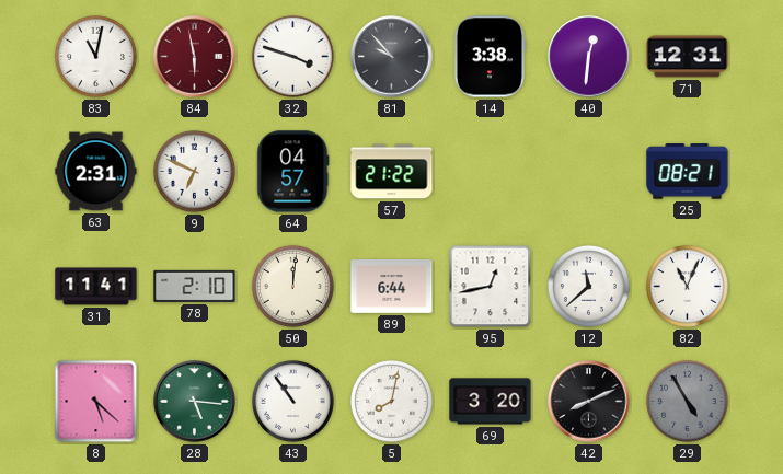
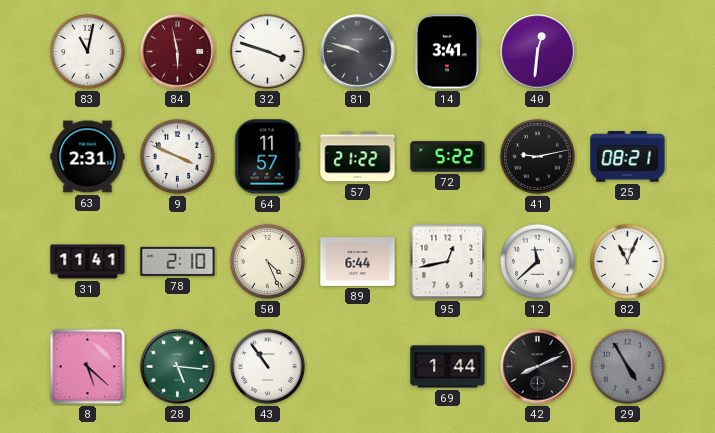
81: 9:53 -> 9:48
14: 3:38 -> 3:41
71: 12:31 -> none
9: 6:49 -> 3:49
64: 04:57 -> 11:57
72: none -> 5:22
41: none -> 9:13
50: 12:01 -> 4:26
5: 8:02 -> none
69: 3:20 -> 1:44
